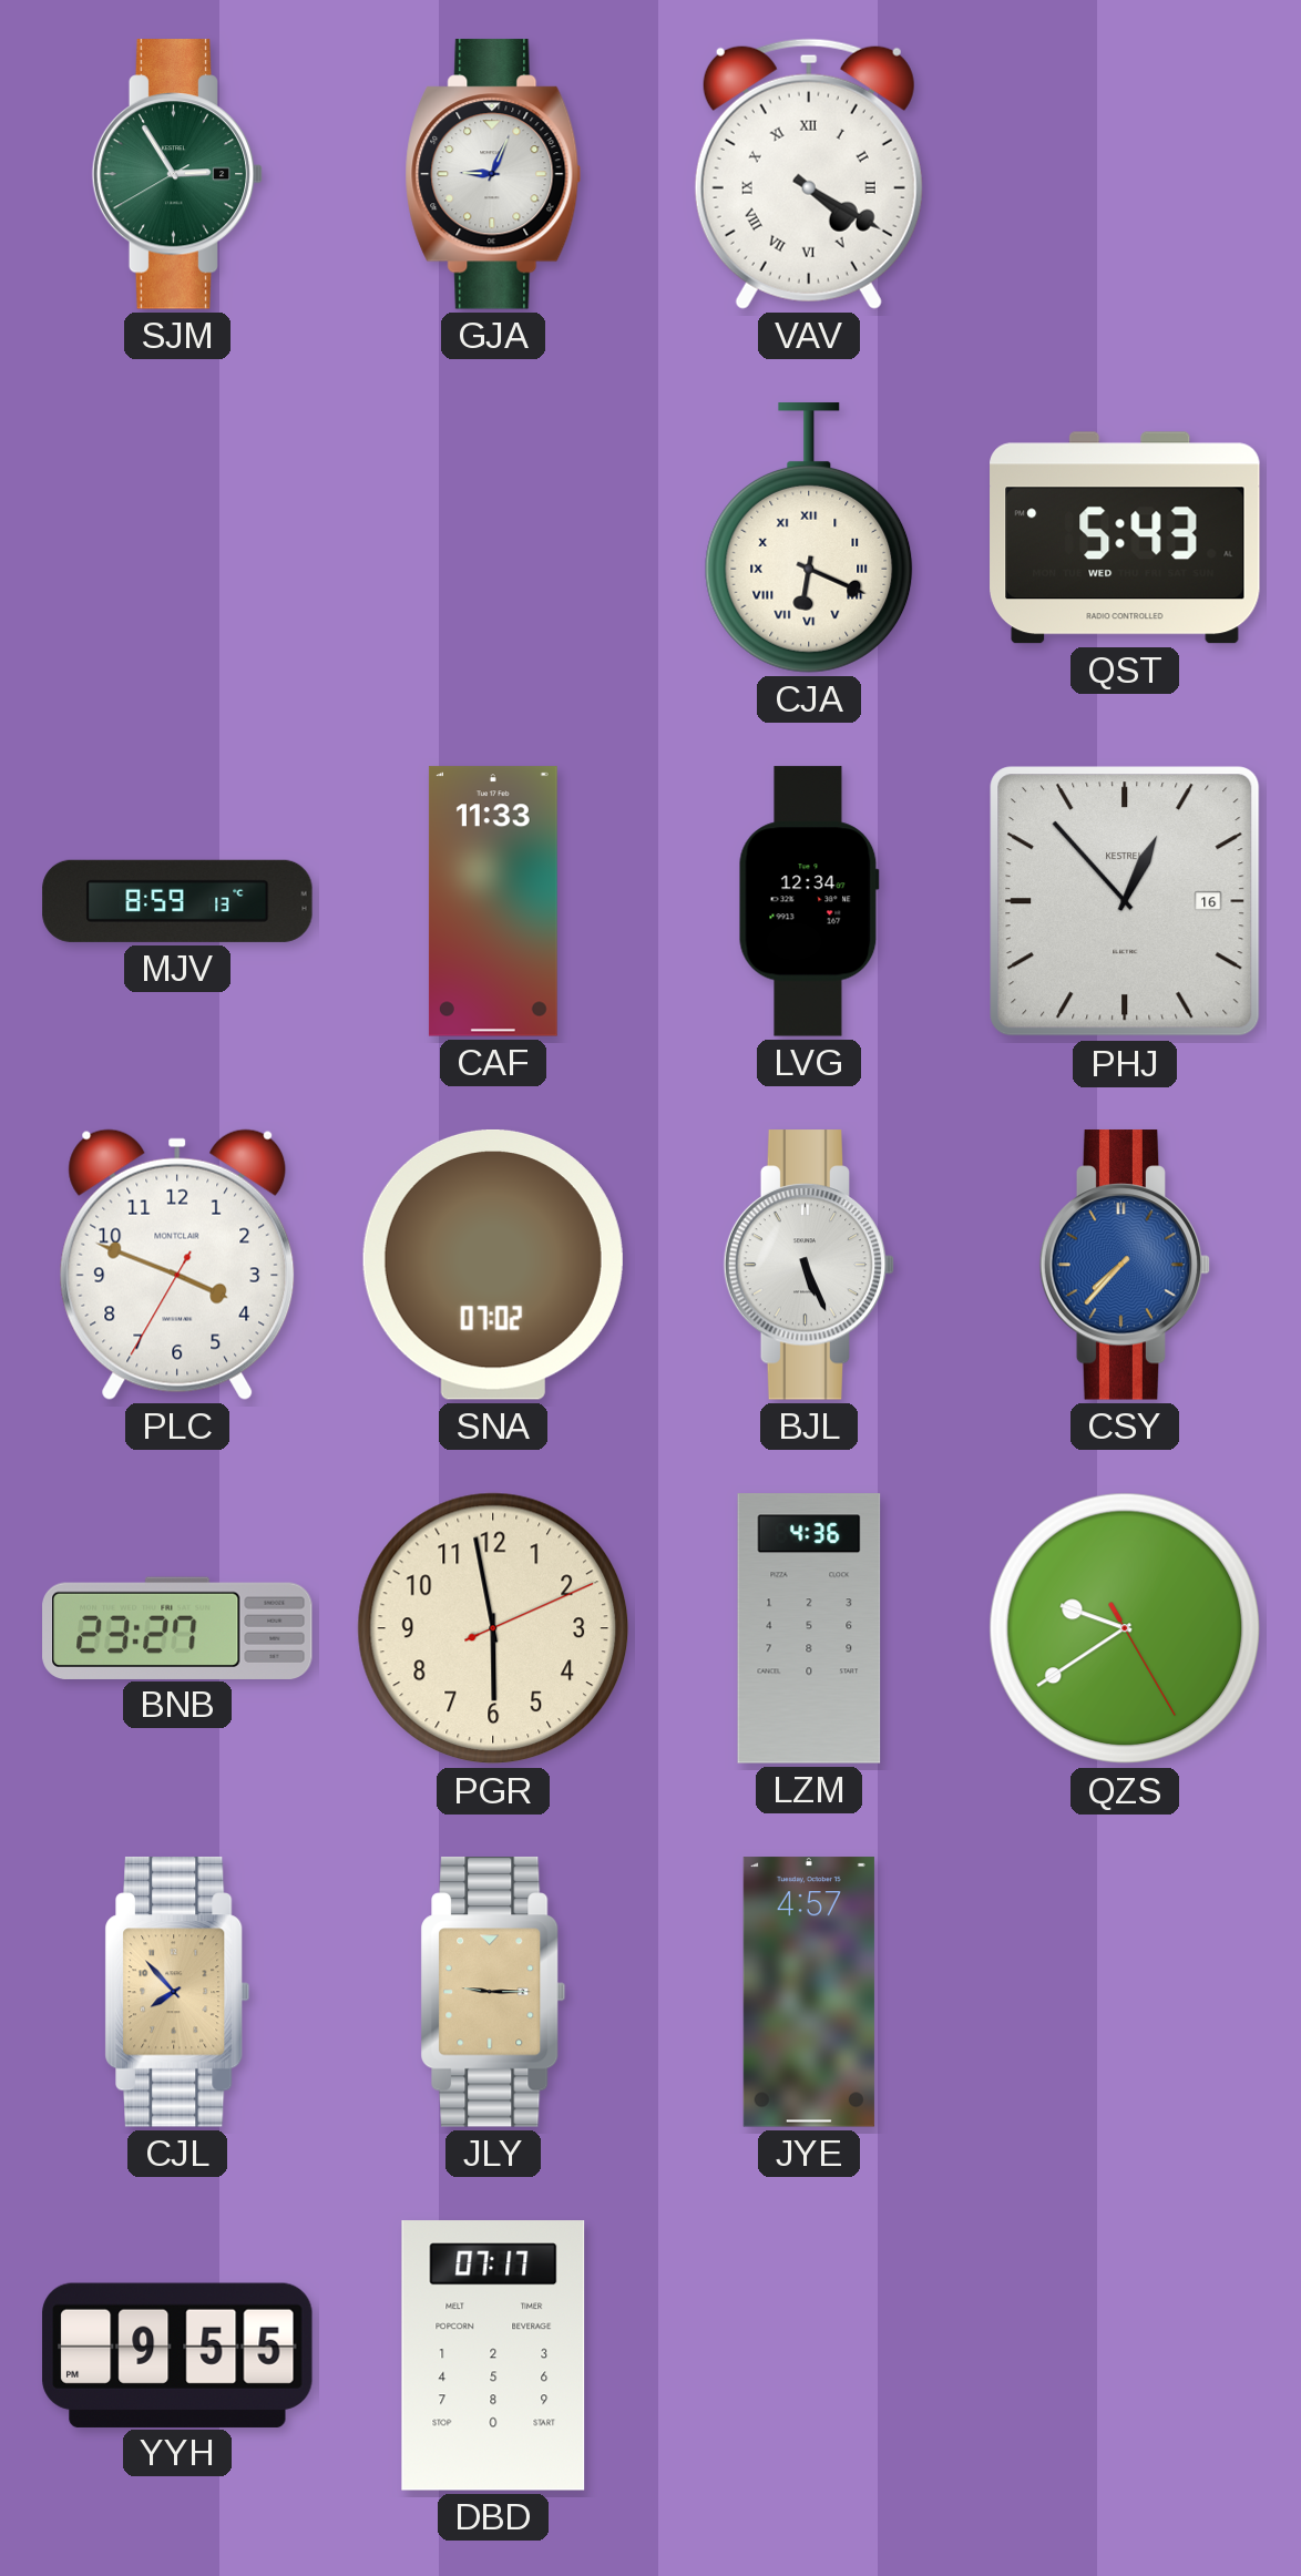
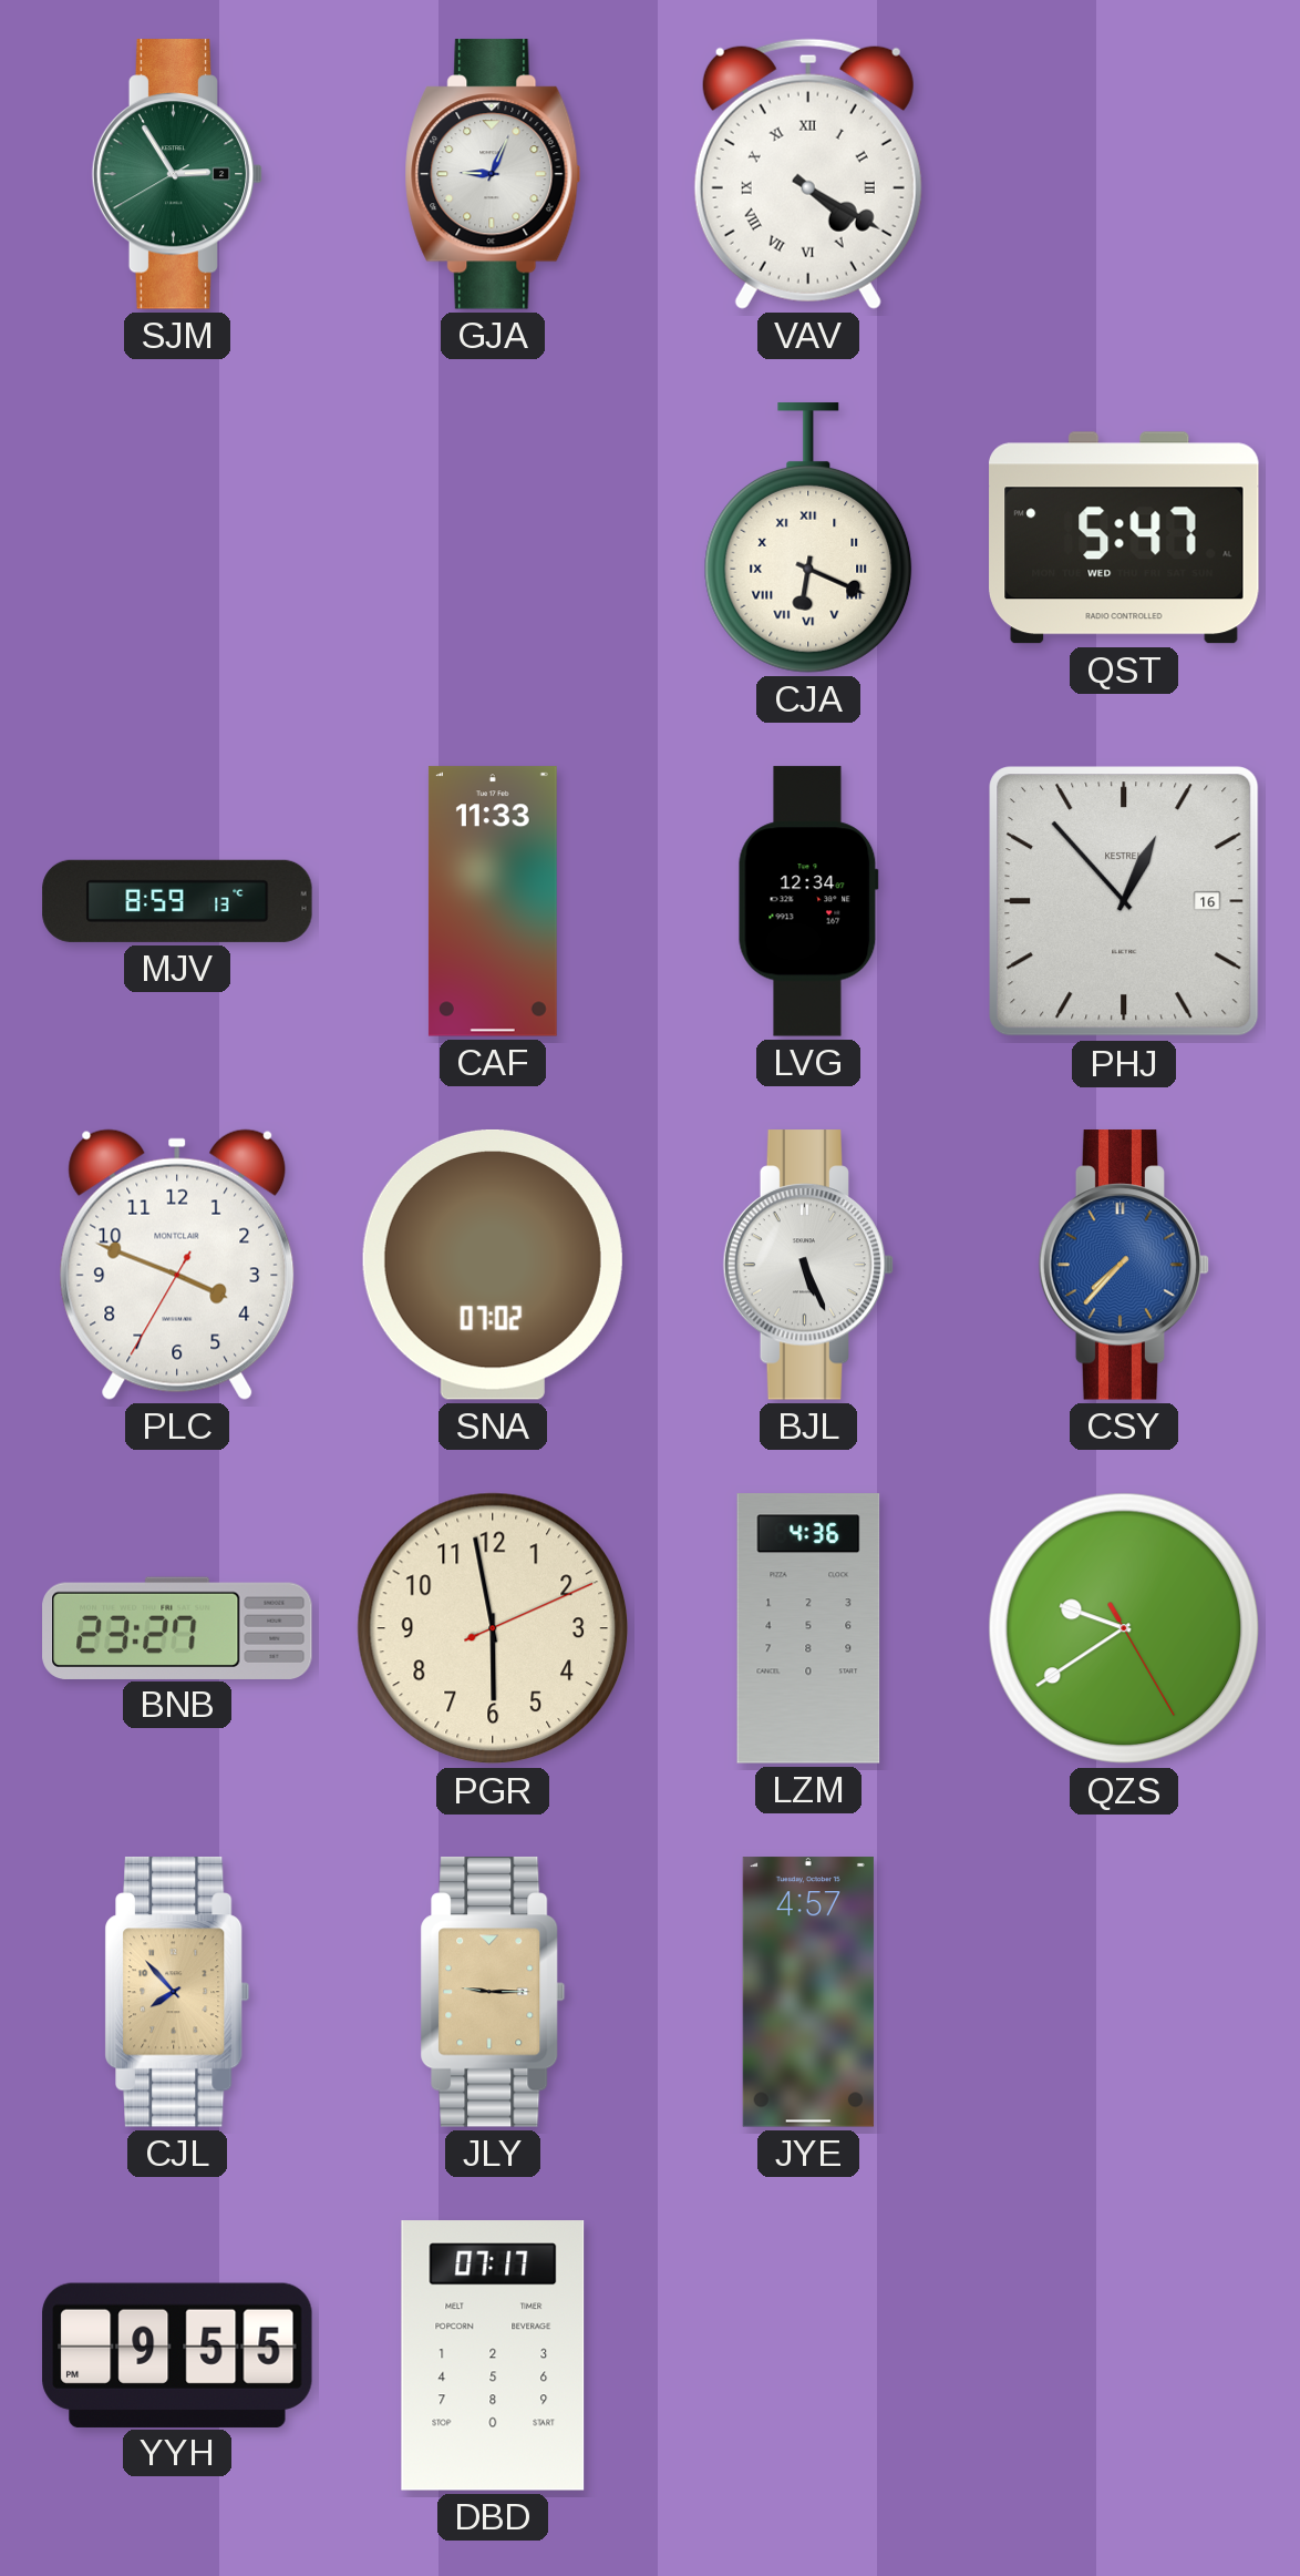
QST: 5:43 -> 5:47
